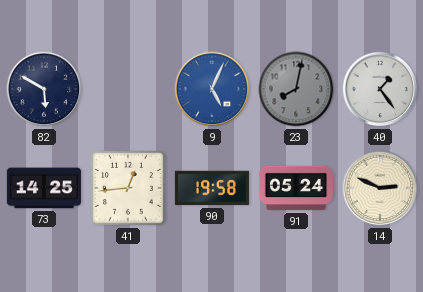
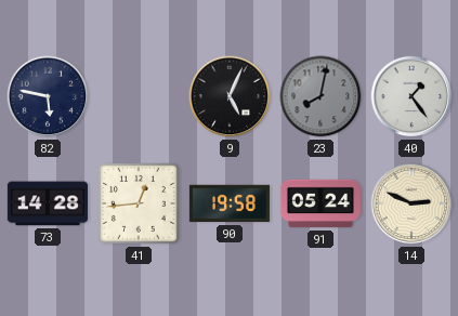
82: 5:50 -> 5:47
9 dial: blue -> black
73: 14:25 -> 14:28
